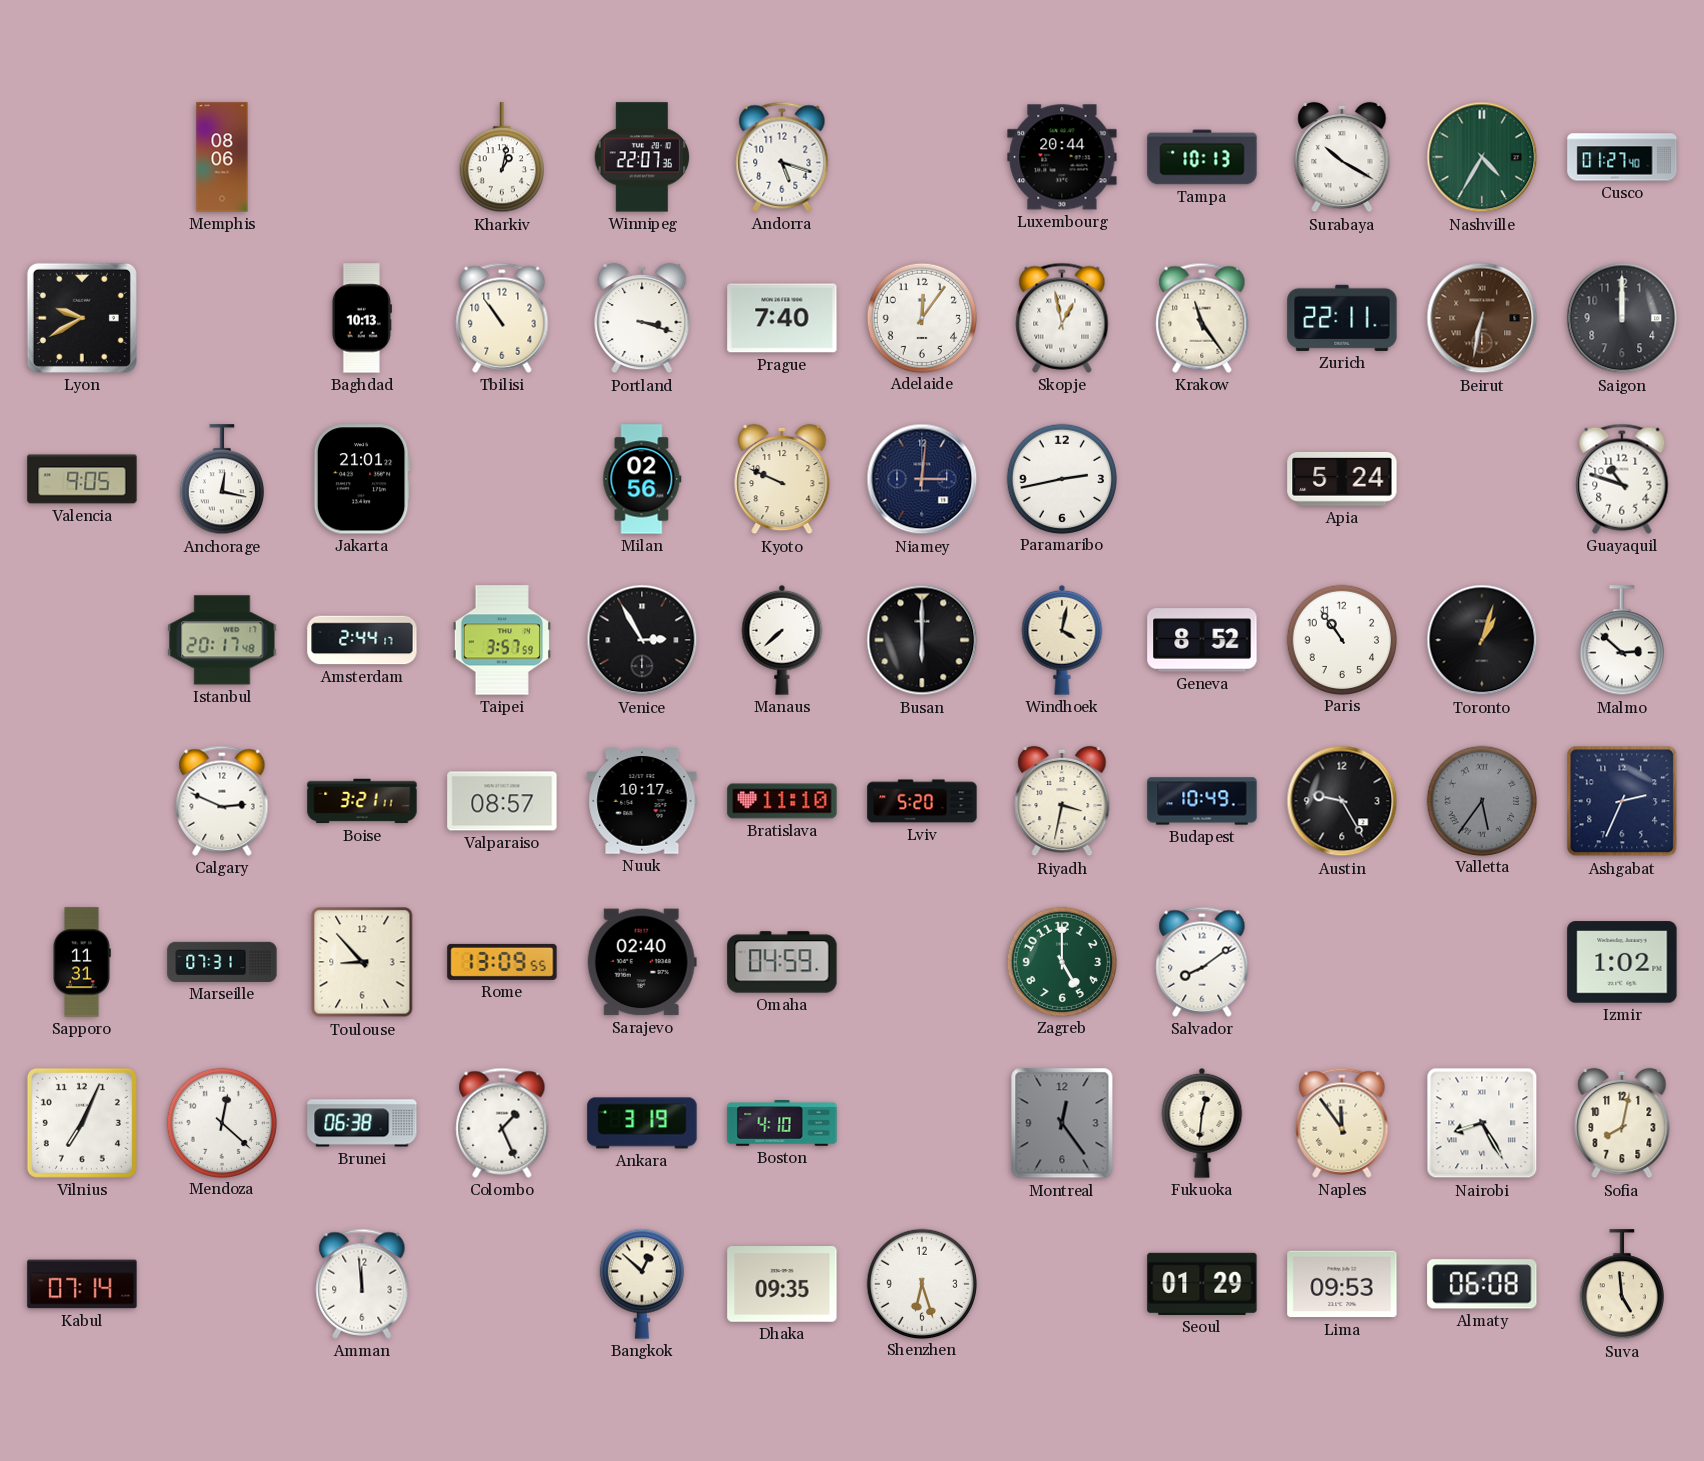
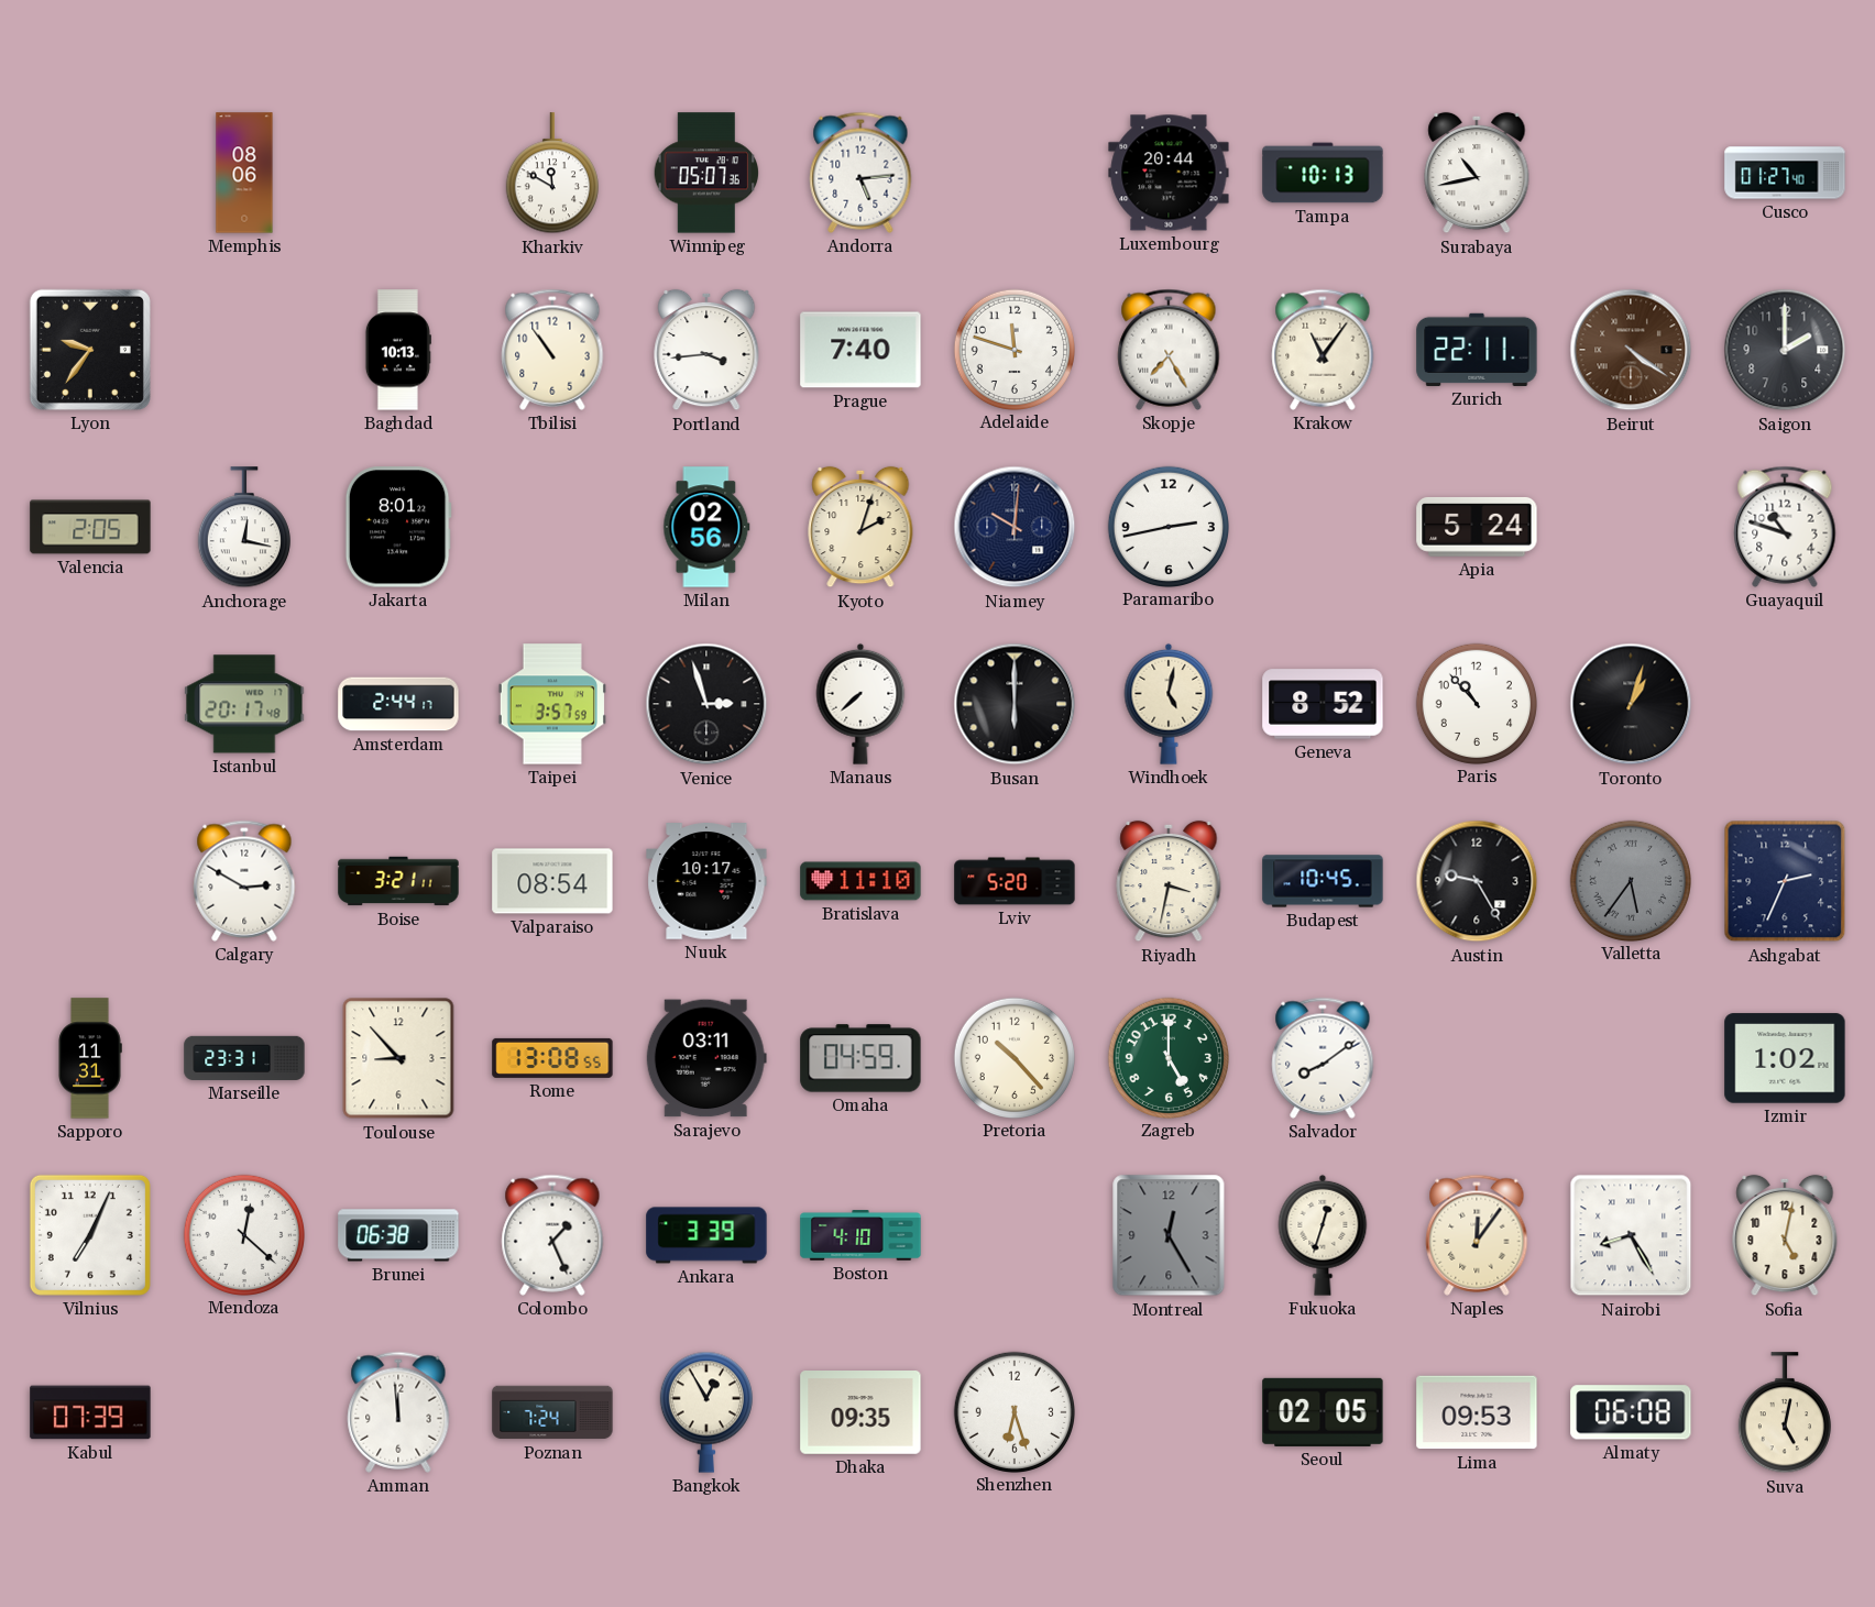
Kharkiv: 1:02 -> 11:50
Winnipeg: 22:07 -> 05:07
Andorra: 5:18 -> 5:14
Surabaya: 10:20 -> 10:43
Nashville: 4:35 -> none
Lyon: 9:40 -> 9:36
Portland: 3:18 -> 3:44
Adelaide: 12:06 -> 11:48
Skopje: 12:58 -> 7:25
Krakow: 11:24 -> 11:06
Beirut: 6:32 -> 4:21
Saigon: 12:00 -> 2:00
Valencia: 9:05 -> 2:05
Jakarta: 21:01 -> 8:01
Kyoto: 9:49 -> 2:03
Niamey: 3:01 -> 10:01
Venice: 2:55 -> 2:57
Windhoek: 4:02 -> 5:02
Paris: 10:54 -> 10:53
Malmo: 2:52 -> none
Calgary: 2:49 -> 2:50
Valparaiso: 08:57 -> 08:54
Budapest: 10:49 -> 10:45
Marseille: 07:31 -> 23:31
Rome: 13:09 -> 13:08
Sarajevo: 02:40 -> 03:11
Pretoria: none -> 10:23
Ankara: 3:19 -> 3:39
Montreal: 12:24 -> 12:25
Fukuoka: 12:31 -> 12:33
Naples: 11:54 -> 12:06
Sofia: 8:02 -> 5:02
Kabul: 07:14 -> 07:39
Poznan: none -> 7:24
Bangkok: 12:52 -> 12:55
Seoul: 01:29 -> 02:05
Suva: 4:59 -> 5:02
